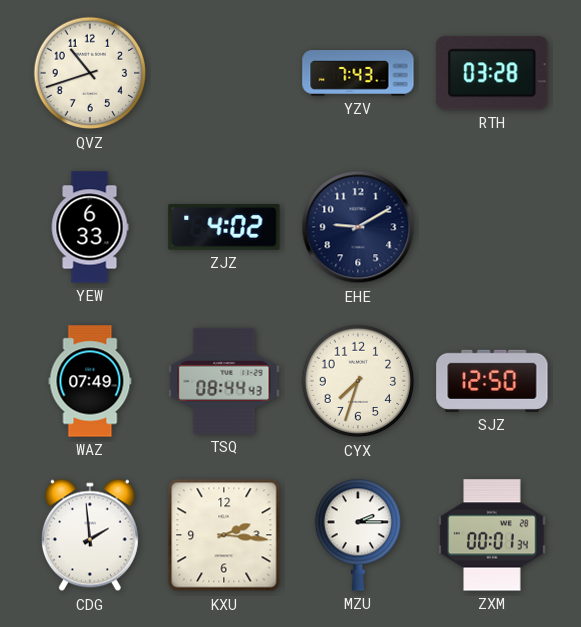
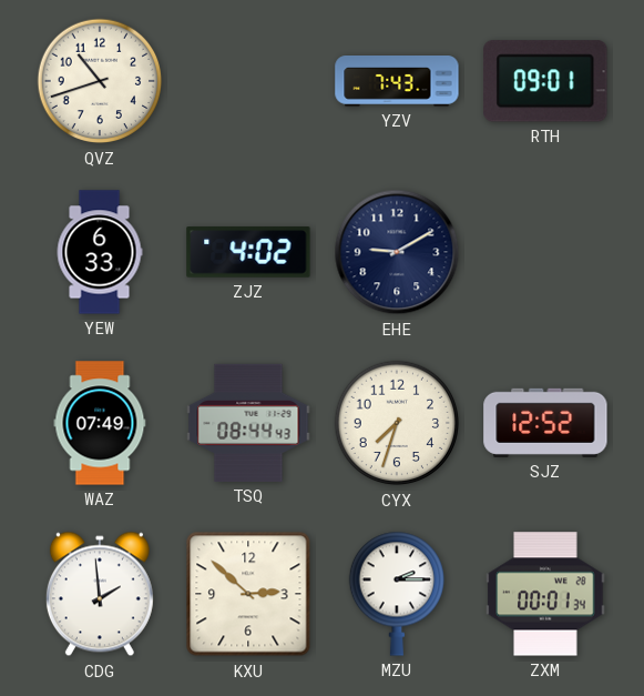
RTH: 03:28 -> 09:01
SJZ: 12:50 -> 12:52
KXU: 2:16 -> 2:52
